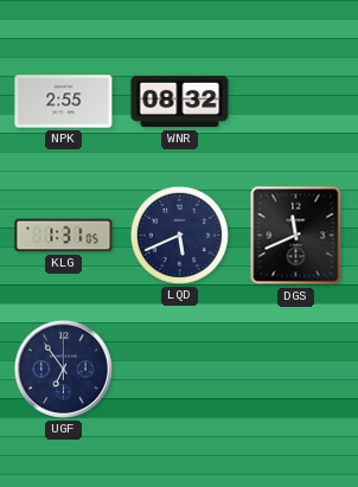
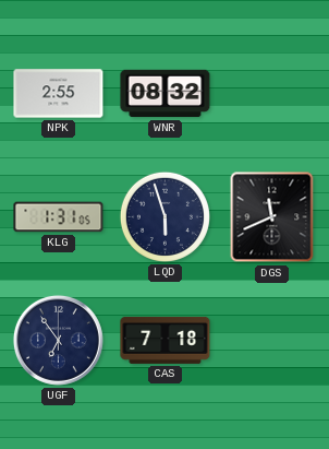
LQD: 5:41 -> 5:57
CAS: none -> 7:18
